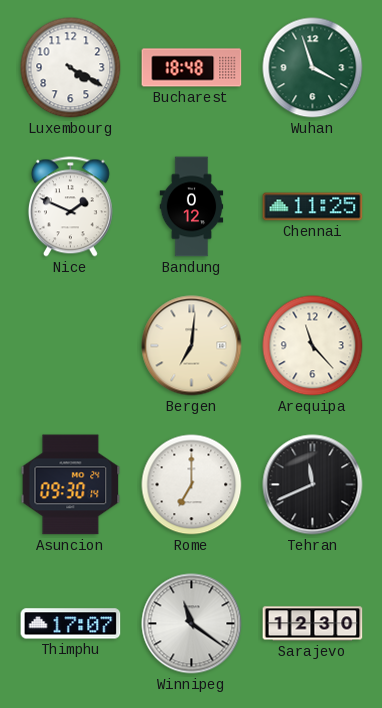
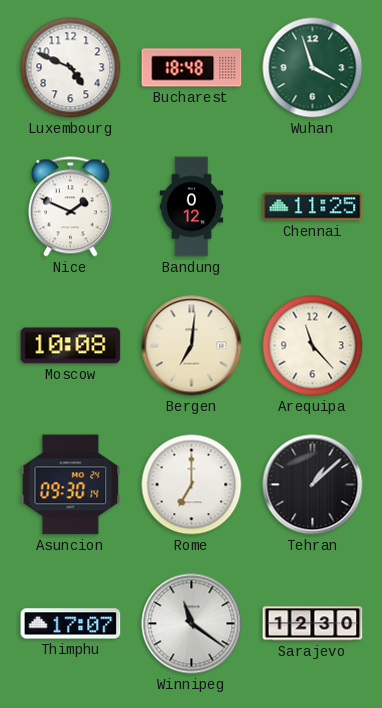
Luxembourg: 4:20 -> 4:49
Moscow: none -> 10:08
Tehran: 11:41 -> 1:08
